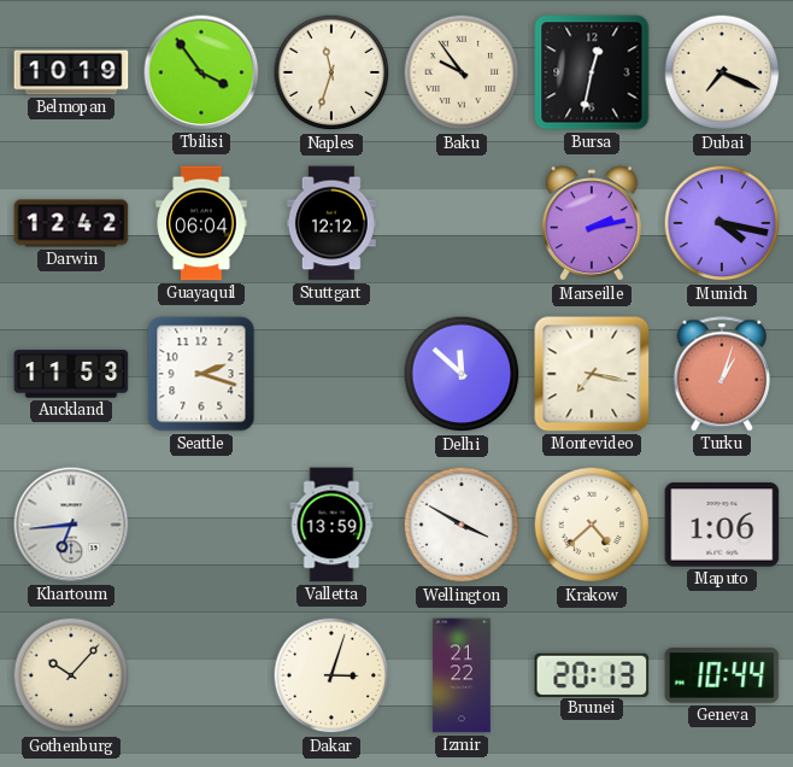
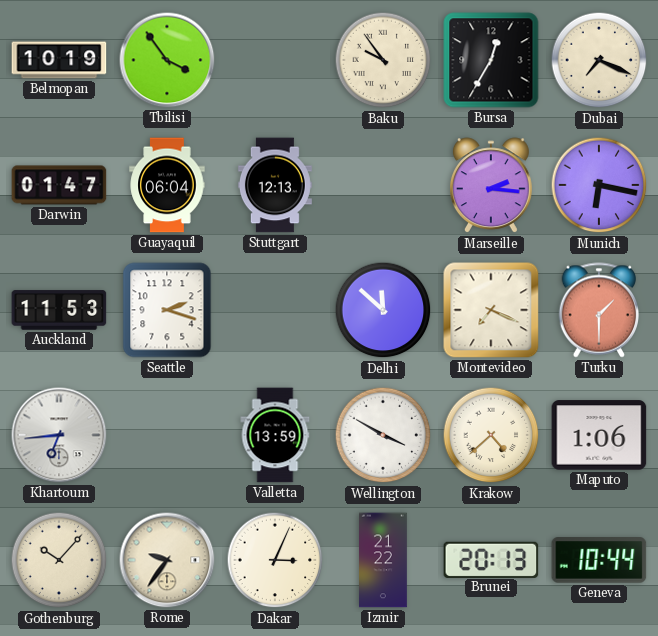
Naples: 11:33 -> none
Bursa: 12:32 -> 12:35
Darwin: 12:42 -> 01:47
Stuttgart: 12:12 -> 12:13
Marseille: 2:13 -> 2:16
Munich: 4:17 -> 6:17
Montevideo: 7:17 -> 7:19
Turku: 1:03 -> 1:30
Rome: none -> 9:36
Dakar: 3:03 -> 3:04
